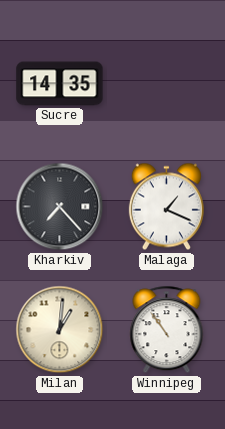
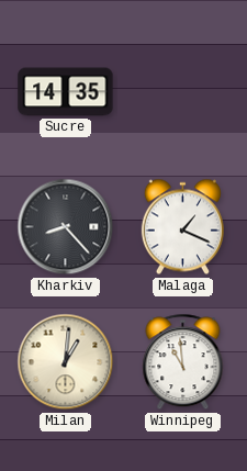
Kharkiv: 7:23 -> 8:23
Winnipeg: 10:54 -> 10:59
